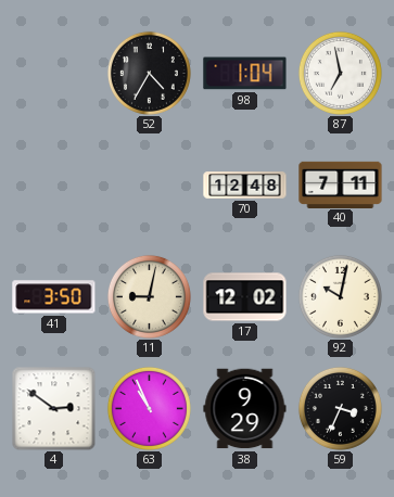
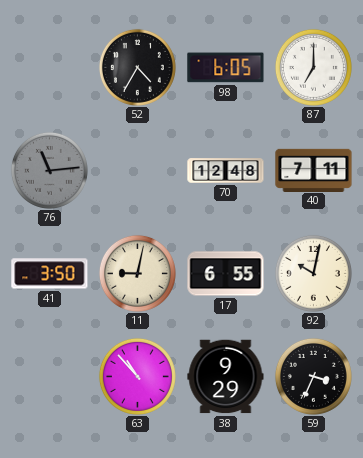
98: 1:04 -> 6:05
87: 6:58 -> 7:00
76: none -> 11:14
17: 12:02 -> 6:55
4: 2:51 -> none
63: 10:56 -> 10:53
